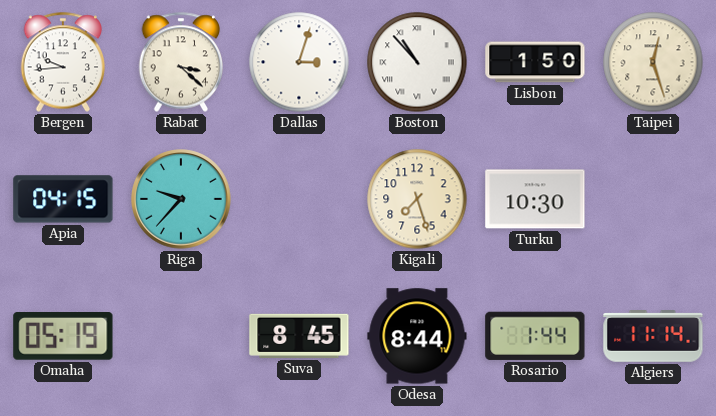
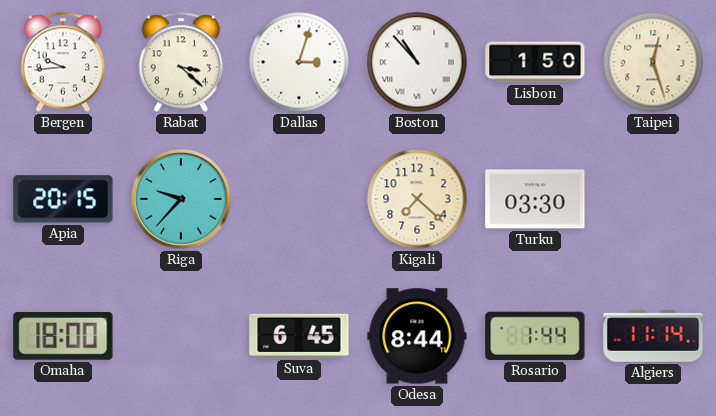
Apia: 04:15 -> 20:15
Kigali: 7:27 -> 7:22
Turku: 10:30 -> 03:30
Omaha: 05:19 -> 18:00
Suva: 8:45 -> 6:45
